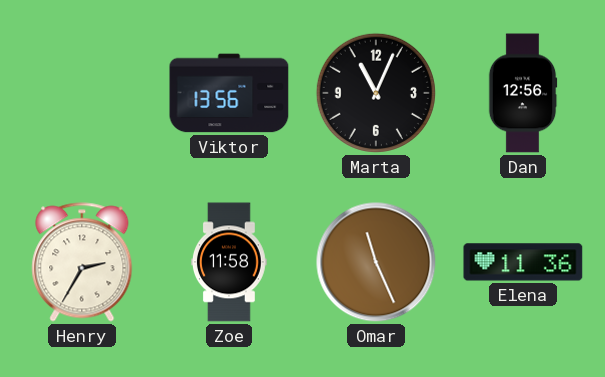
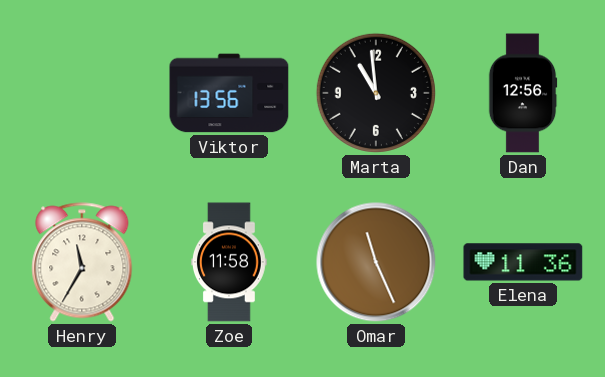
Marta: 11:04 -> 10:59
Henry: 2:35 -> 11:35
